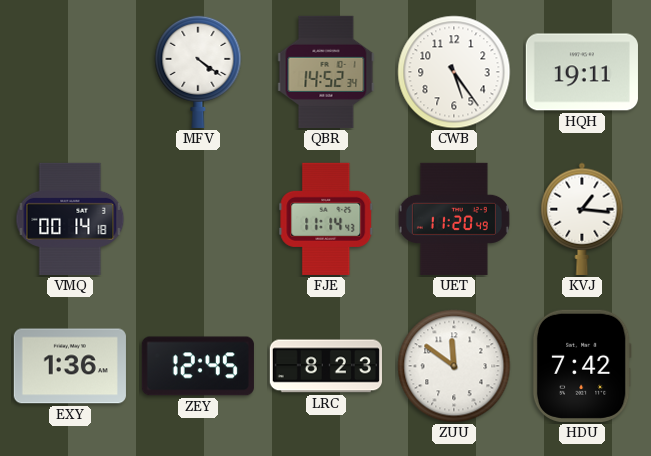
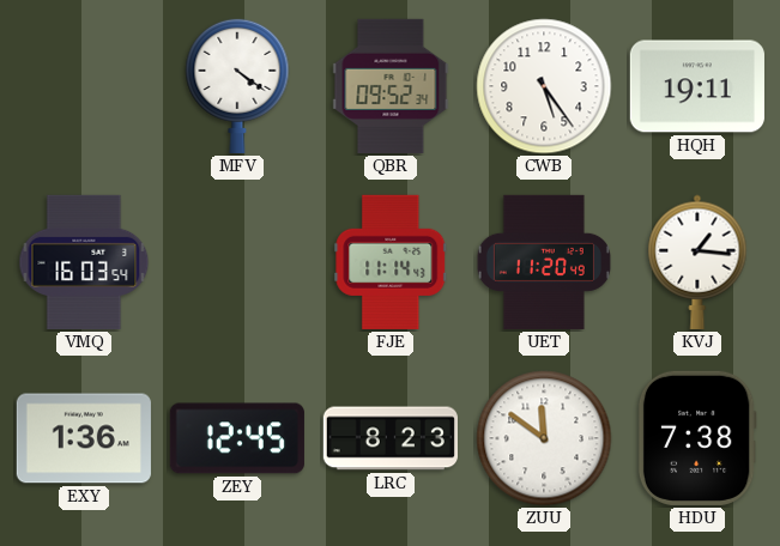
QBR: 14:52 -> 09:52
VMQ: 00:14 -> 16:03
HDU: 7:42 -> 7:38
